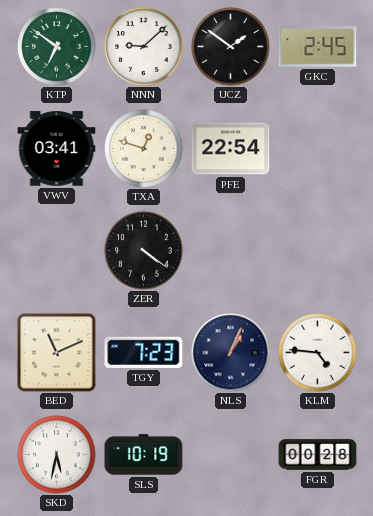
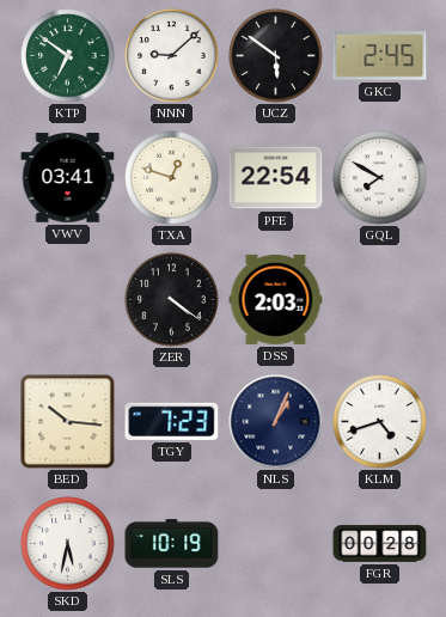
UCZ: 1:51 -> 5:51
GQL: none -> 7:50
DSS: none -> 2:03
BED: 11:11 -> 10:16
KLM: 4:46 -> 4:42
